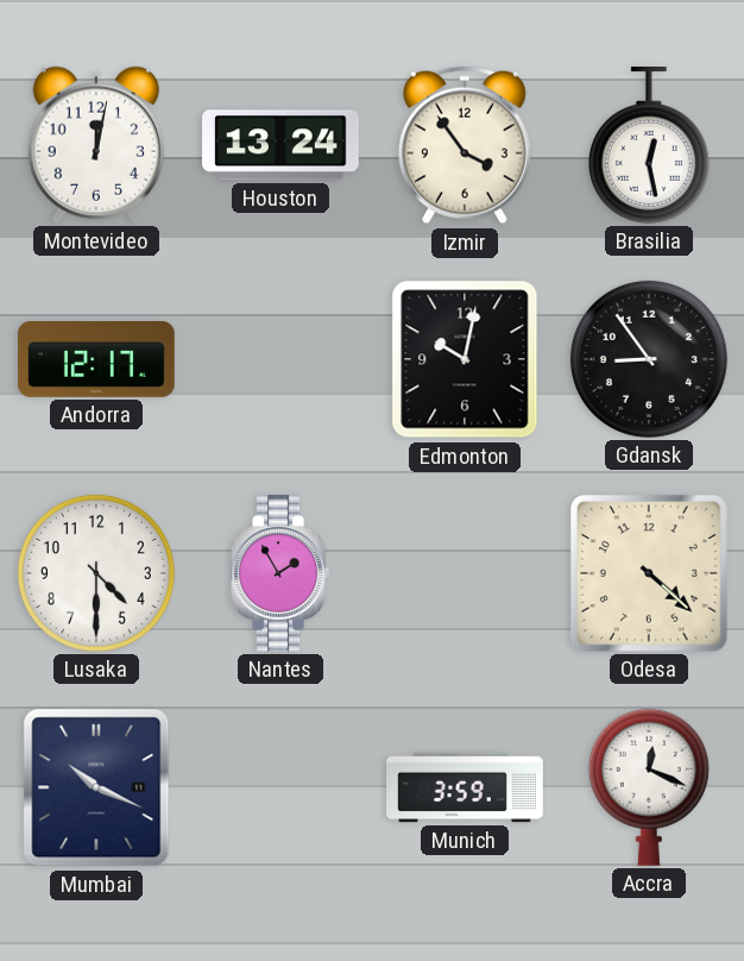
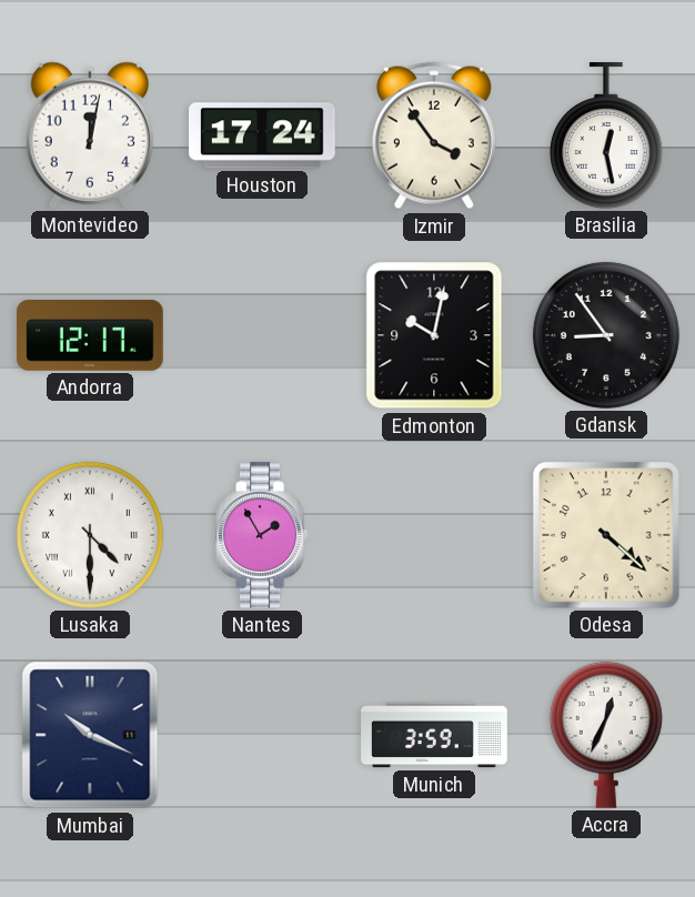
Houston: 13:24 -> 17:24
Lusaka numerals: Arabic -> Roman
Accra: 12:19 -> 12:34
